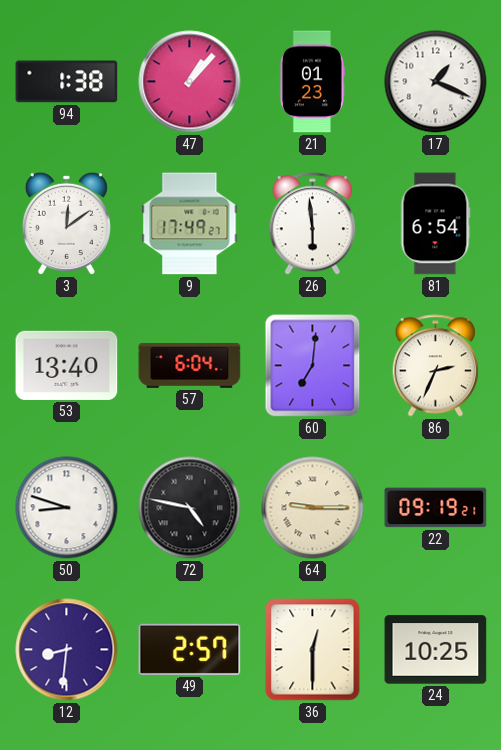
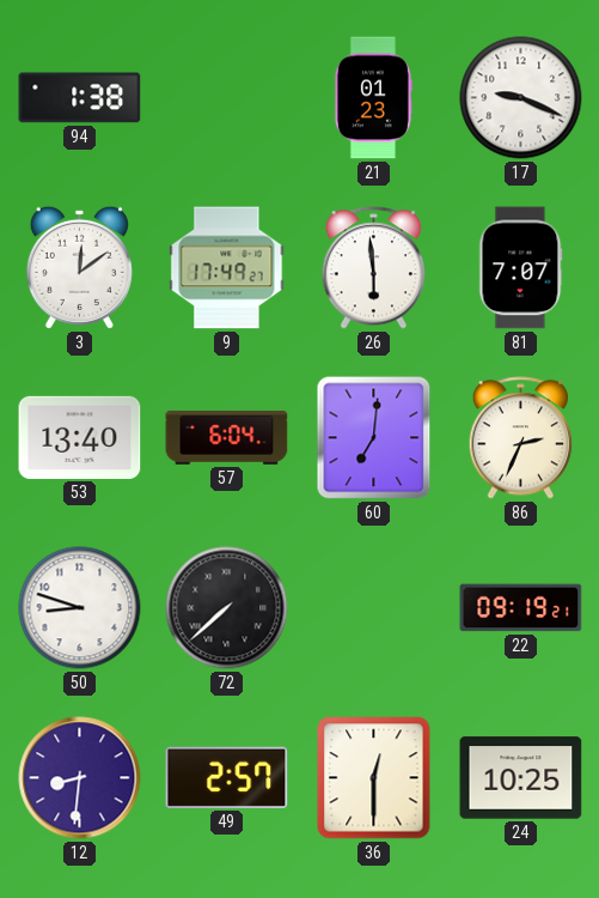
47: 1:07 -> none
17: 1:19 -> 9:19
81: 6:54 -> 7:07
72: 4:47 -> 7:38
64: 9:15 -> none
